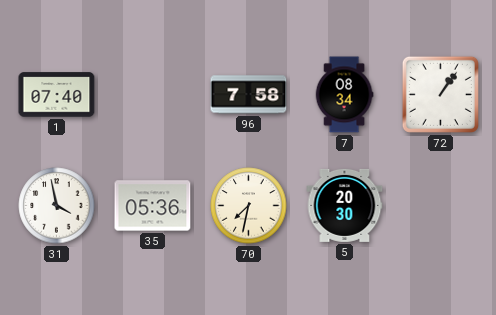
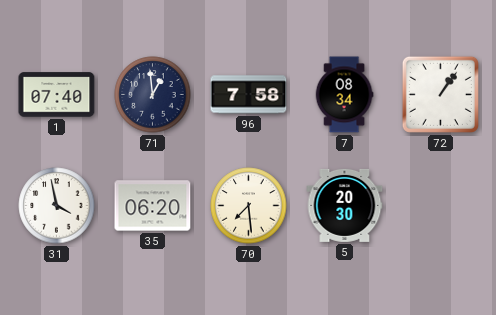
71: none -> 12:59
35: 05:36 -> 06:20
70: 7:32 -> 7:29
